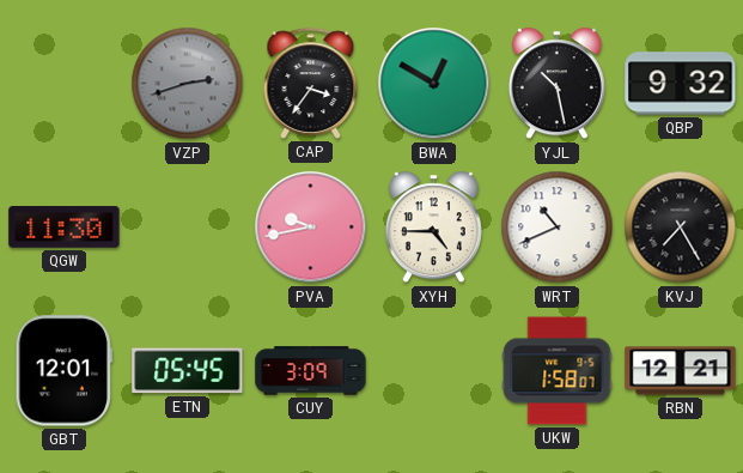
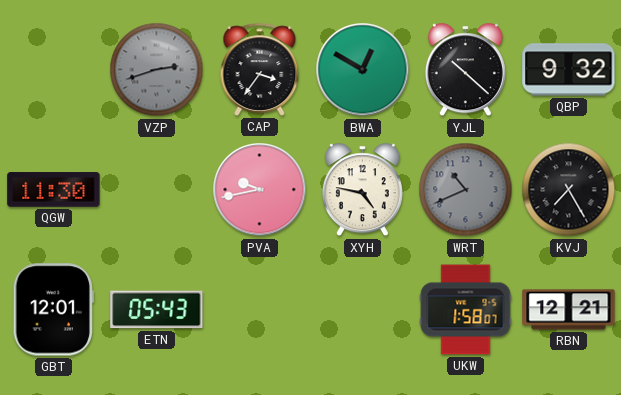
YJL: 10:28 -> 10:22
XYH: 4:45 -> 4:47
WRT dial: white -> grey
ETN: 05:45 -> 05:43
CUY: 3:09 -> none
